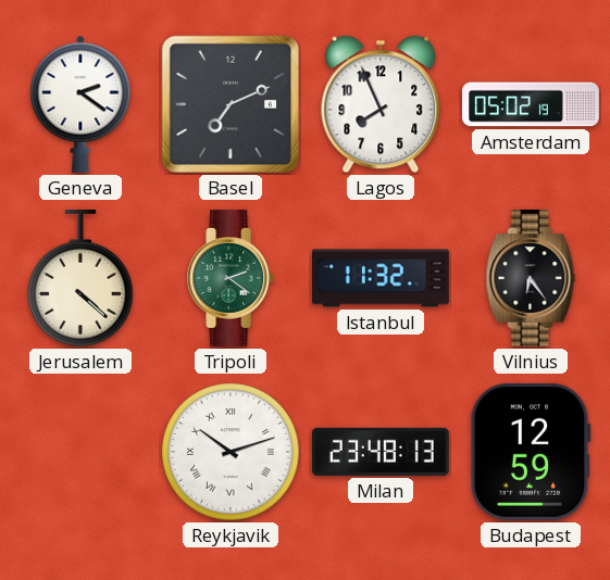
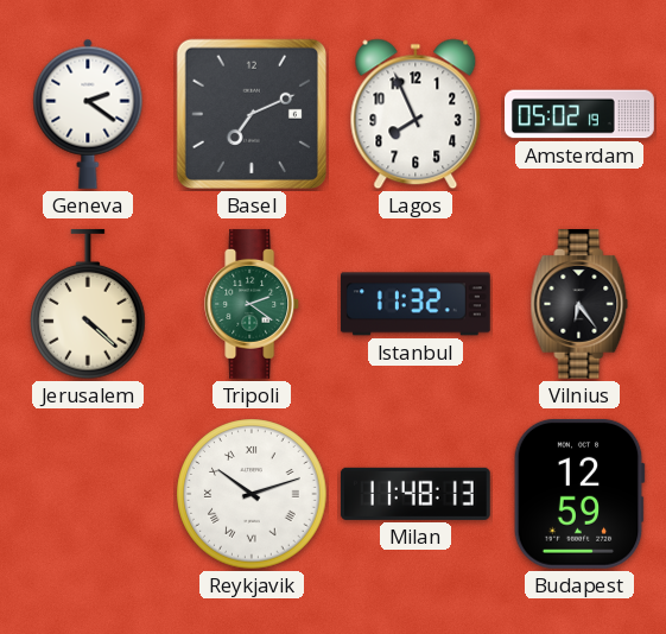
Milan: 23:48 -> 11:48
